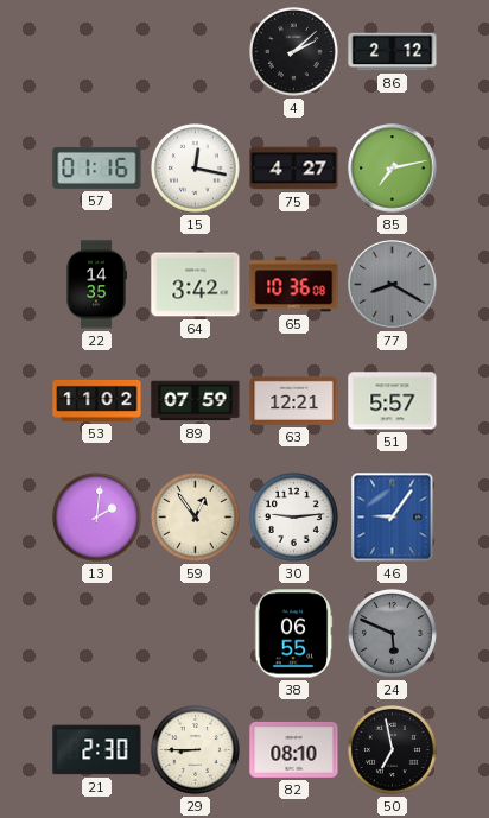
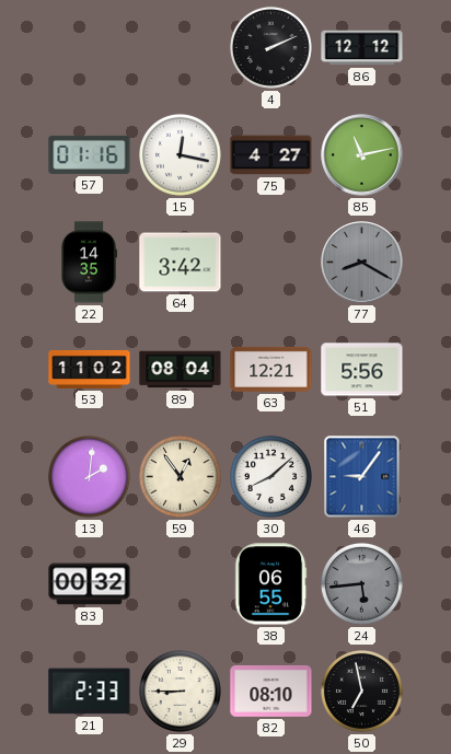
4: 2:08 -> 2:11
86: 2:12 -> 12:12
85: 7:13 -> 11:13
65: 10:36 -> none
89: 07:59 -> 08:04
51: 5:57 -> 5:56
30: 9:14 -> 8:08
83: none -> 00:32
24: 5:49 -> 5:44
21: 2:30 -> 2:33
